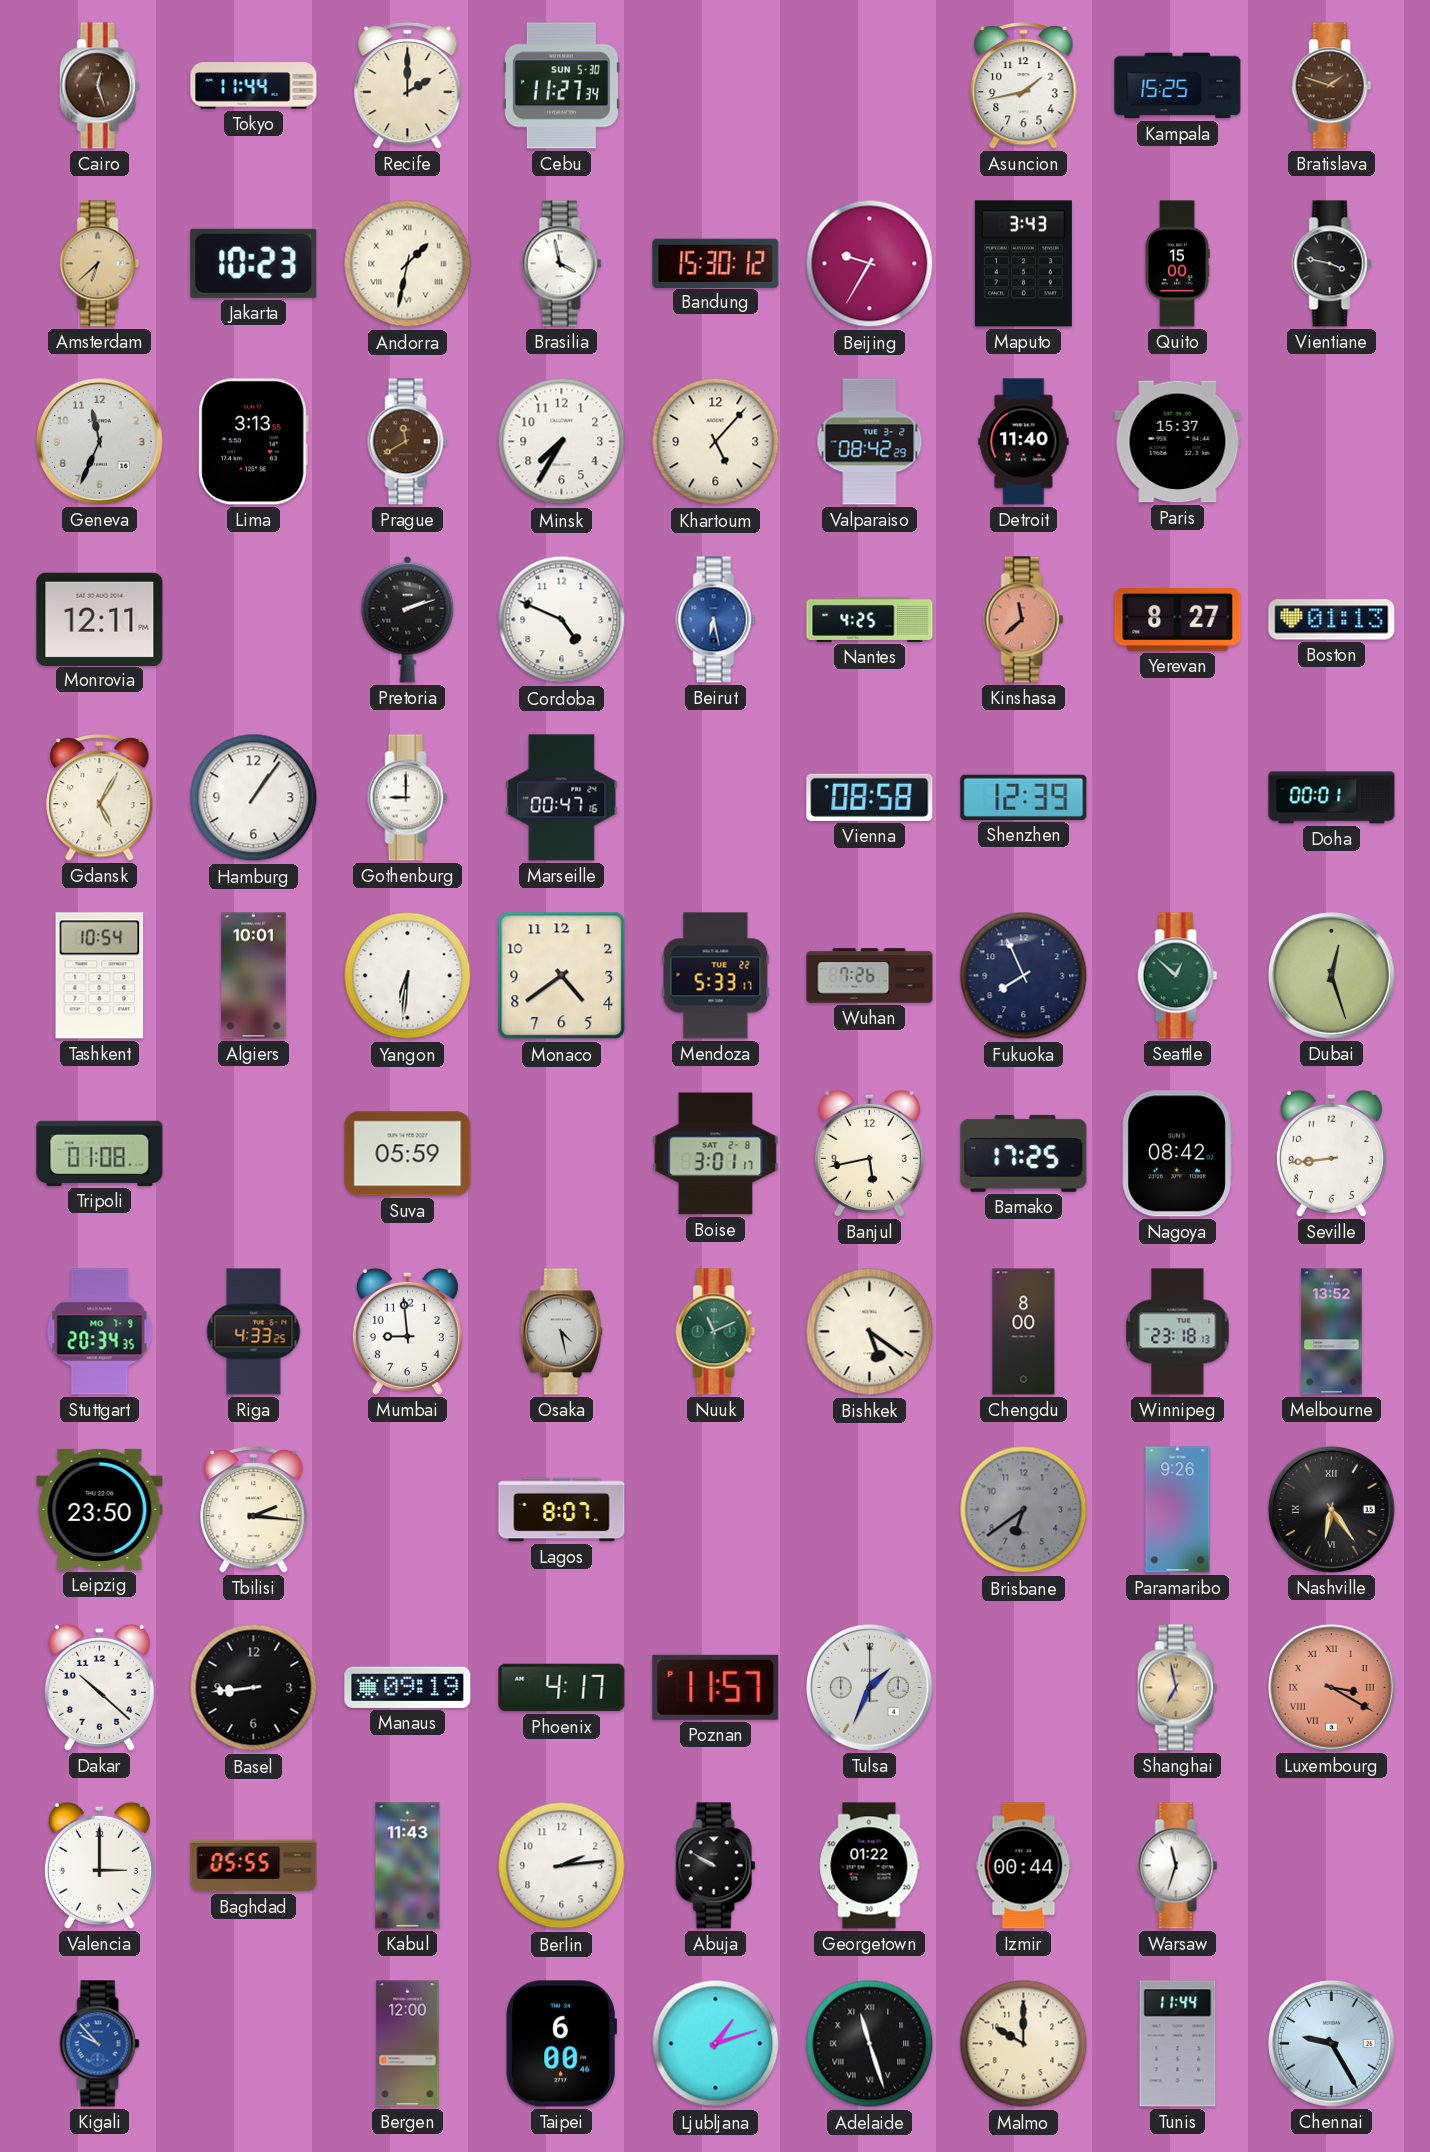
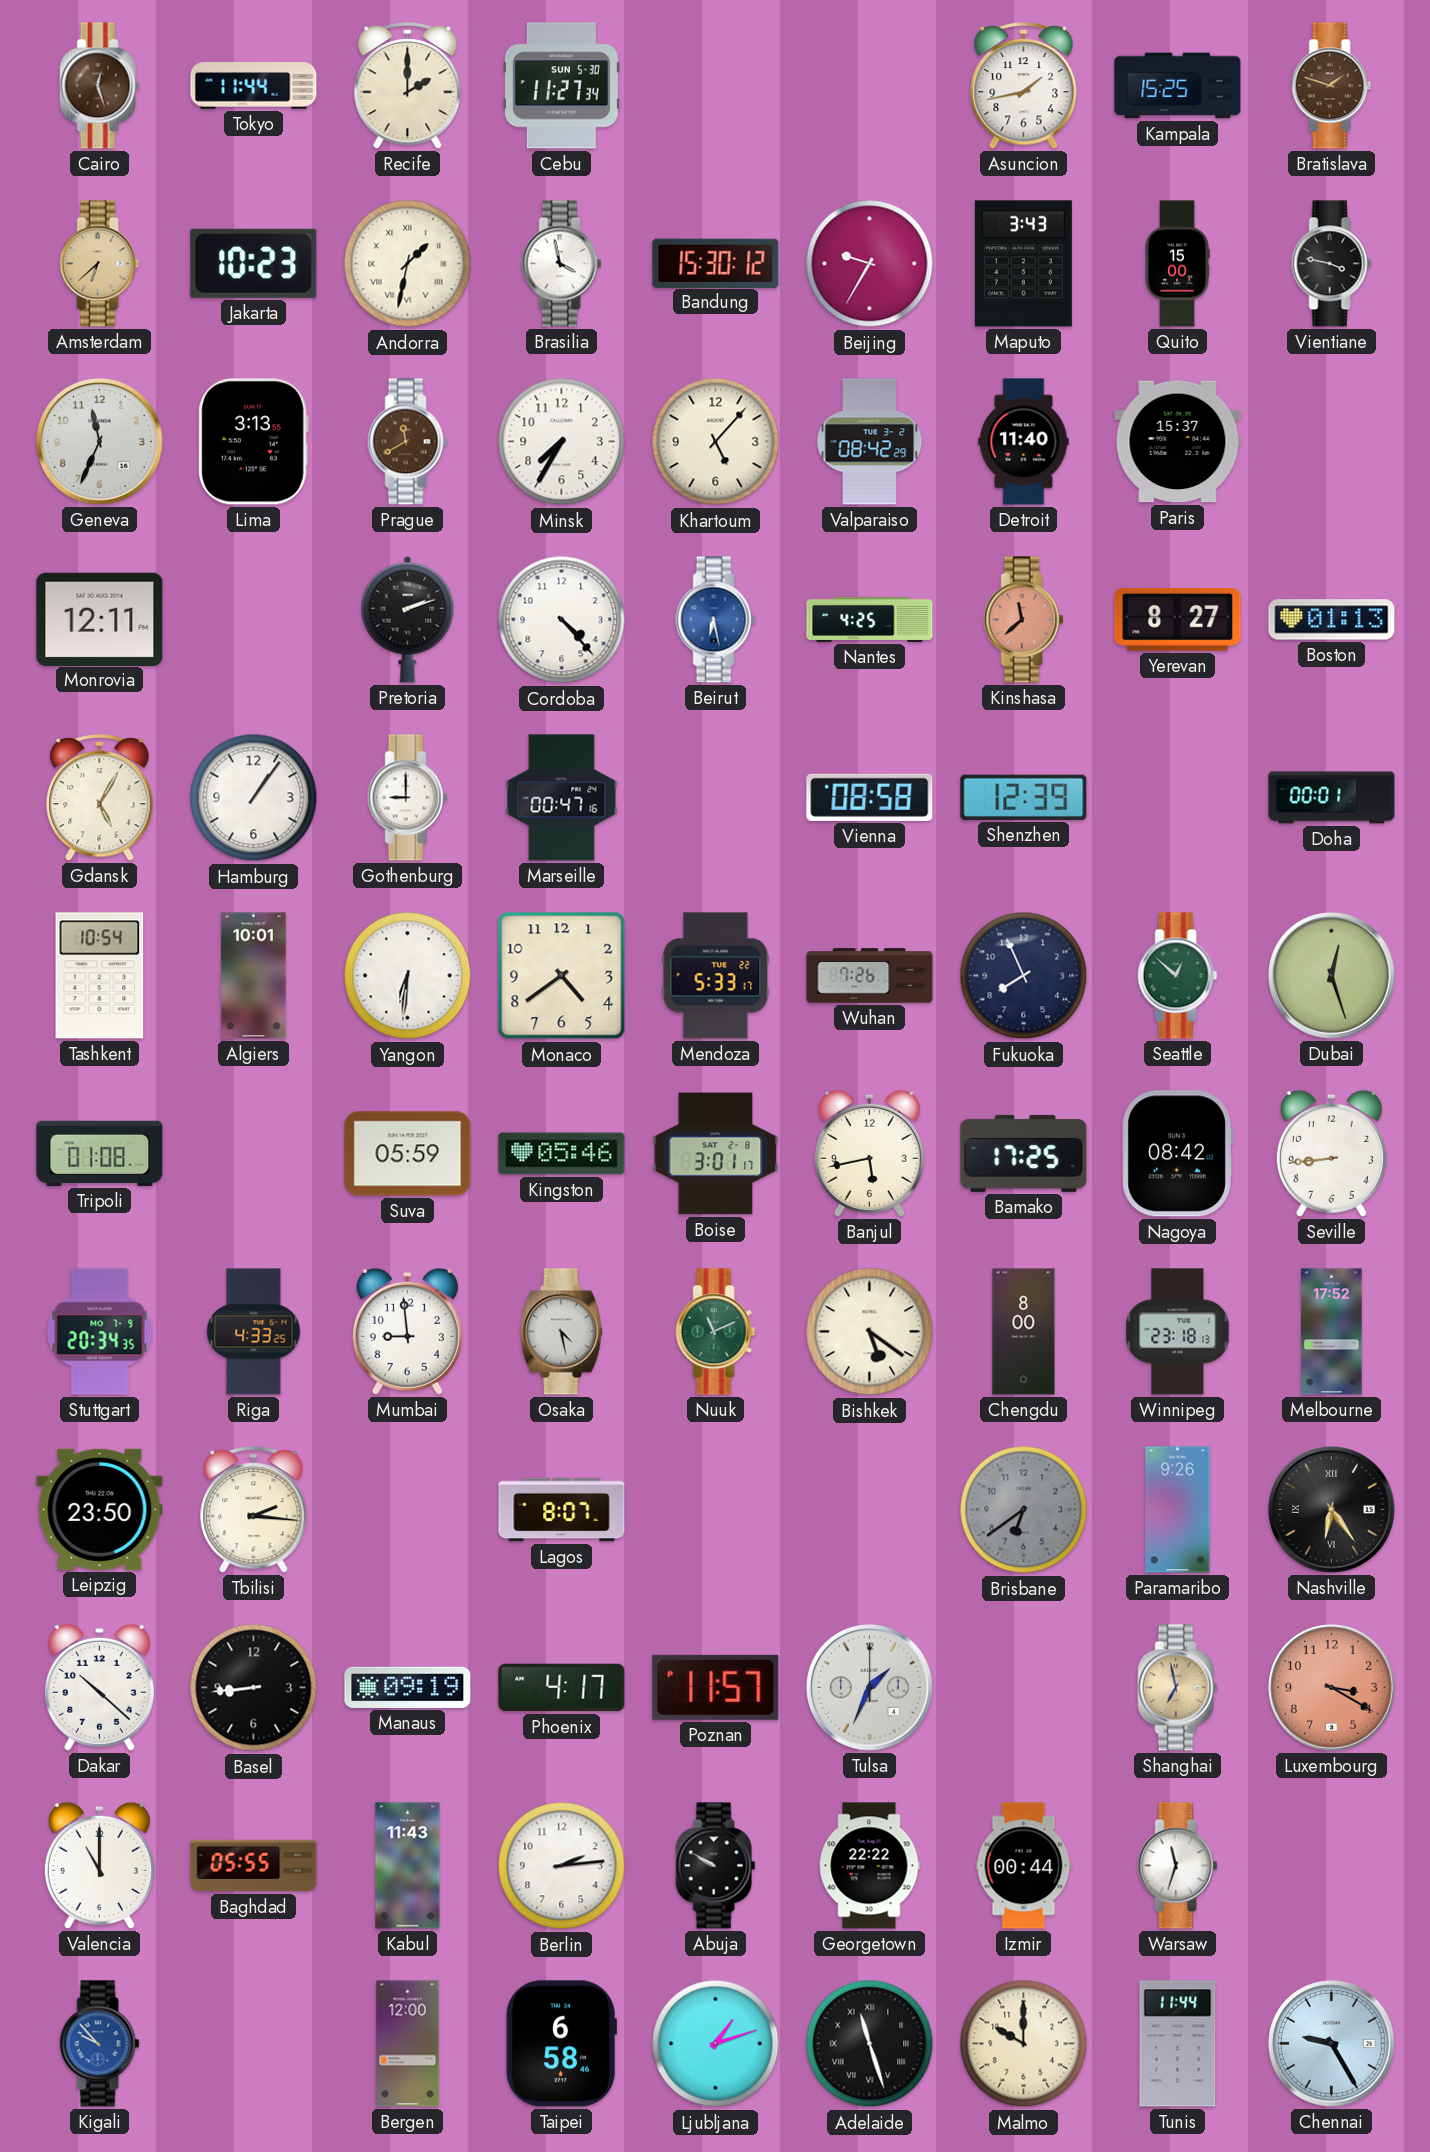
Cordoba: 4:49 -> 4:23
Kingston: none -> 05:46
Melbourne: 13:52 -> 17:52
Luxembourg numerals: Roman -> Arabic
Valencia: 3:00 -> 11:00
Georgetown: 01:22 -> 22:22
Taipei: 6:00 -> 6:58
